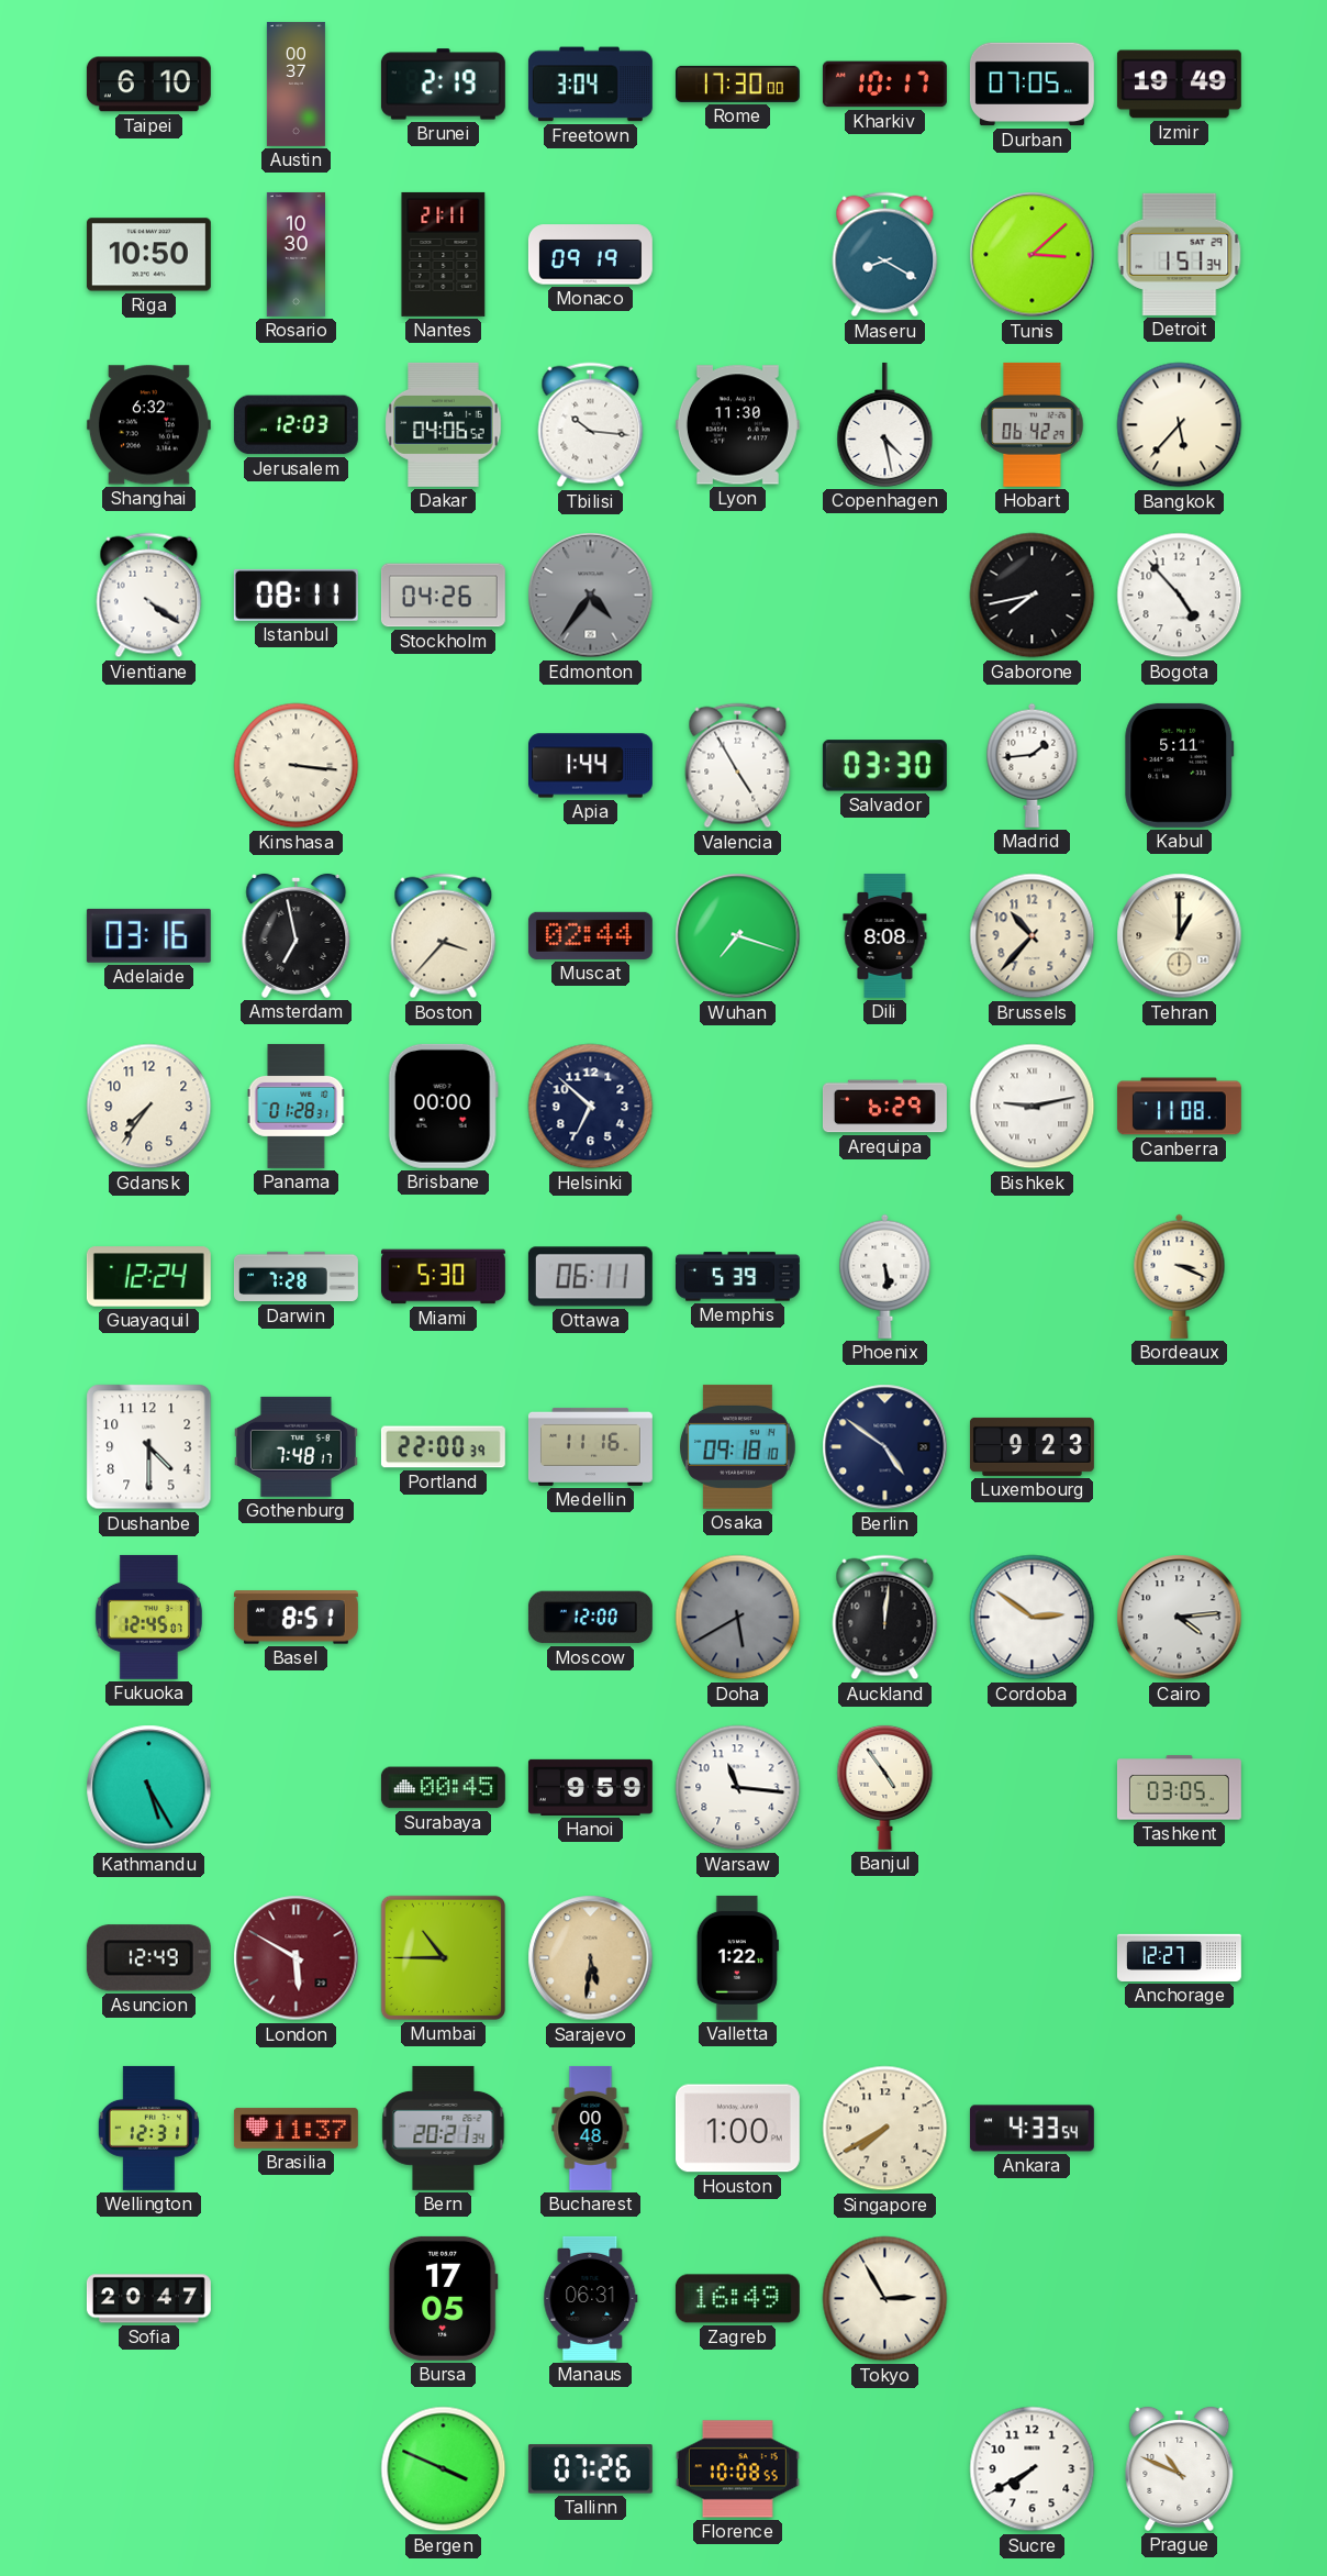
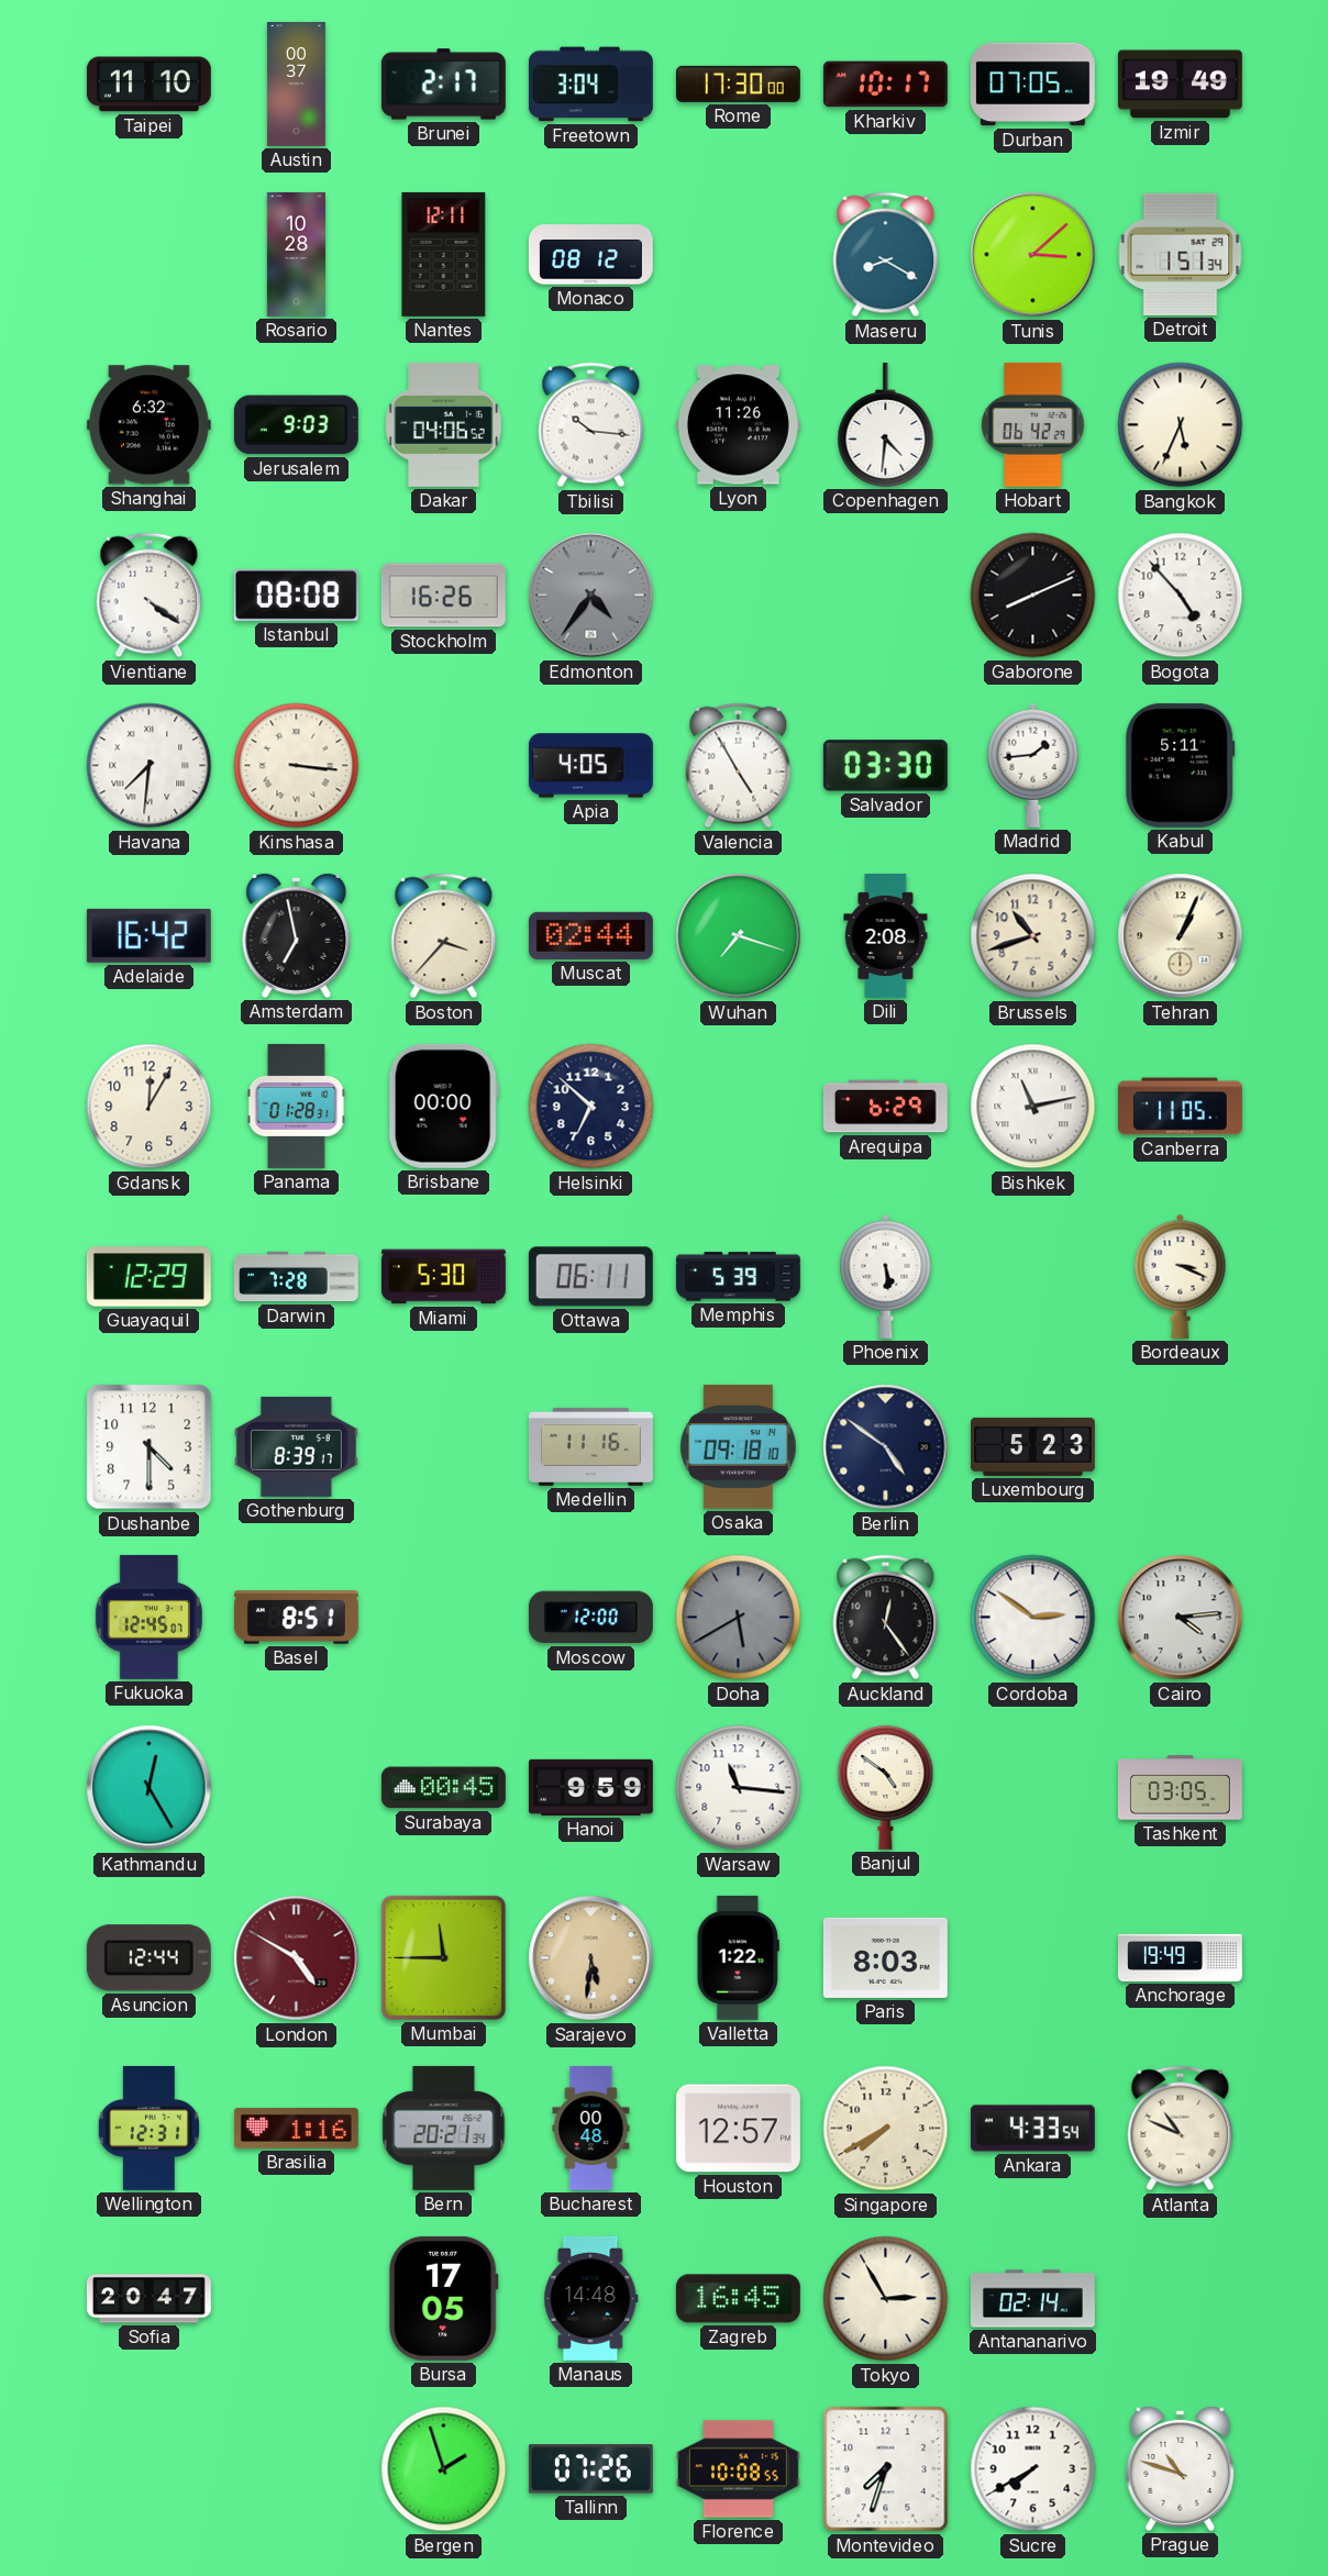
Taipei: 6:10 -> 11:10
Brunei: 2:19 -> 2:17
Riga: 10:50 -> none
Rosario: 10:30 -> 10:28
Nantes: 21:11 -> 12:11
Monaco: 09:19 -> 08:12
Jerusalem: 12:03 -> 9:03
Lyon: 11:30 -> 11:26
Copenhagen: 4:28 -> 4:31
Bangkok: 5:37 -> 5:34
Istanbul: 08:11 -> 08:08
Stockholm: 04:26 -> 16:26
Gaborone: 7:43 -> 8:11
Havana: none -> 7:31
Apia: 1:44 -> 4:05
Adelaide: 03:16 -> 16:42
Dili: 8:08 -> 2:08
Brussels: 10:37 -> 10:42
Tehran: 1:00 -> 1:04
Gdansk: 7:36 -> 12:05
Bishkek: 9:13 -> 11:13
Canberra: 11:08 -> 11:05
Guayaquil: 12:24 -> 12:29
Gothenburg: 7:48 -> 8:39
Portland: 22:00 -> none
Luxembourg: 9:23 -> 5:23
Auckland: 12:01 -> 12:24
Kathmandu: 5:25 -> 12:25
Banjul: 4:54 -> 4:51
Asuncion: 12:49 -> 12:44
London: 5:50 -> 4:50
Mumbai: 10:45 -> 11:45
Paris: none -> 8:03
Anchorage: 12:27 -> 19:49
Brasilia: 11:37 -> 1:16
Houston: 1:00 -> 12:57
Atlanta: none -> 10:49
Manaus: 06:31 -> 14:48
Zagreb: 16:49 -> 16:45
Antananarivo: none -> 02:14
Bergen: 3:49 -> 1:57
Montevideo: none -> 7:33
Prague: 10:49 -> 10:48
